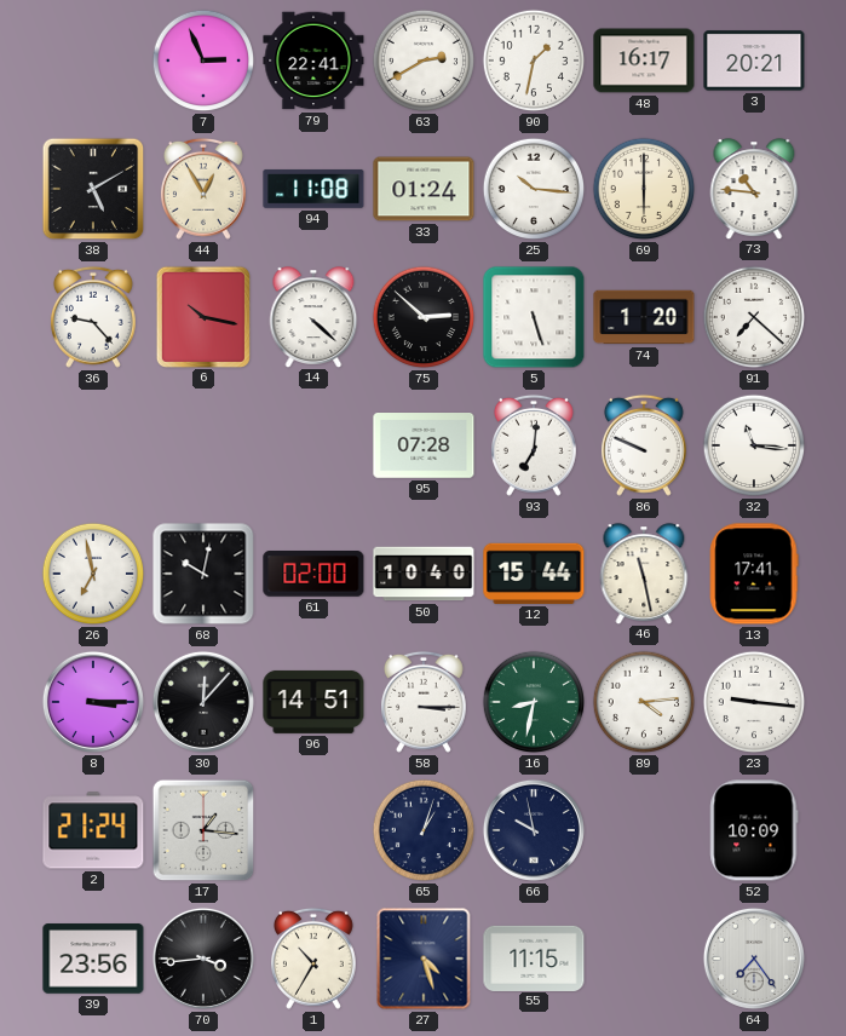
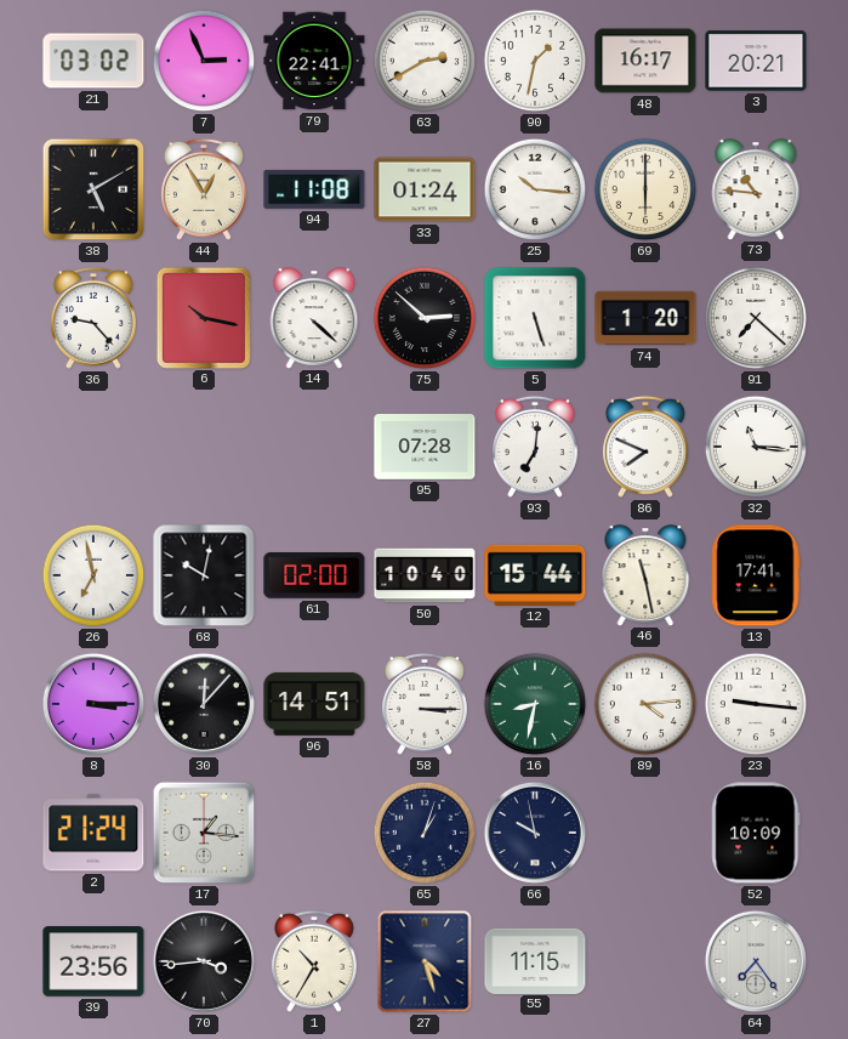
21: none -> 03:02
86: 9:49 -> 7:49
